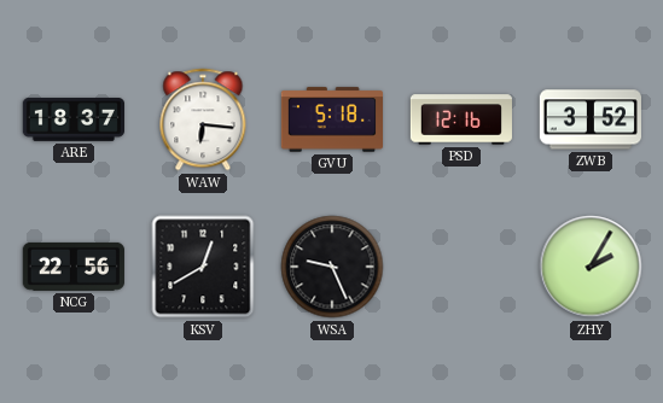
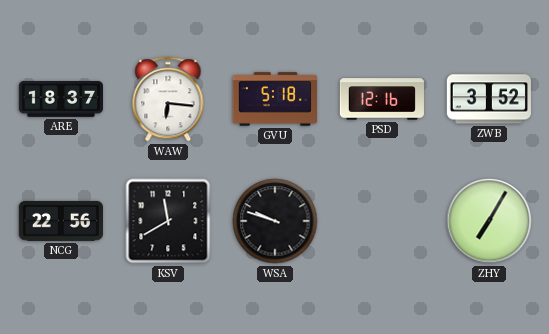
KSV: 12:40 -> 11:40
WSA: 9:26 -> 9:48
ZHY: 2:05 -> 7:05
